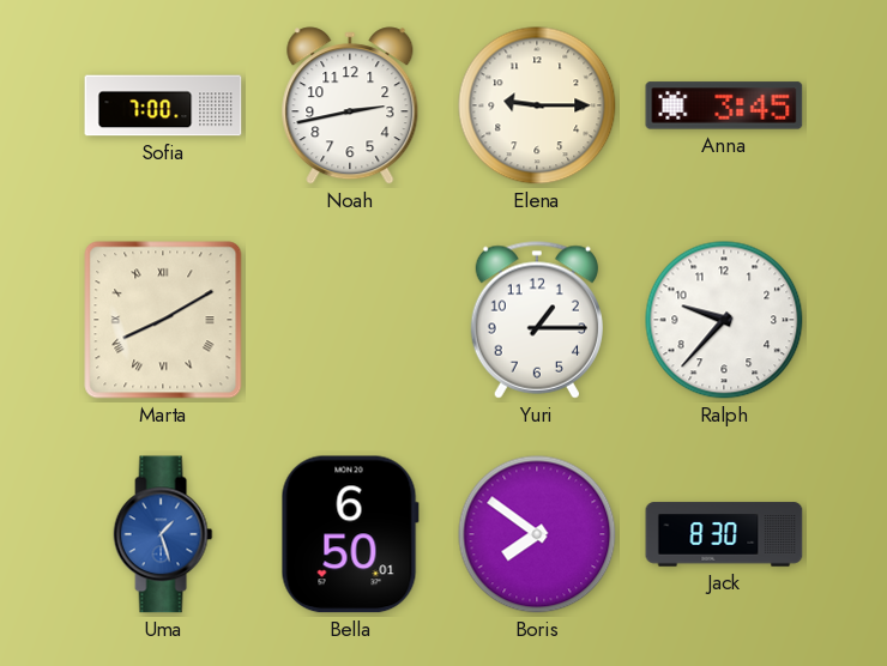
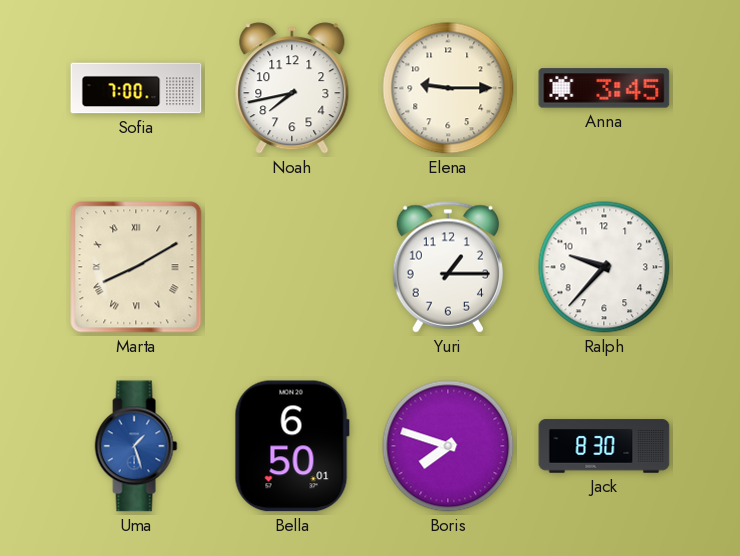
Noah: 2:43 -> 7:43
Boris: 7:51 -> 7:48
